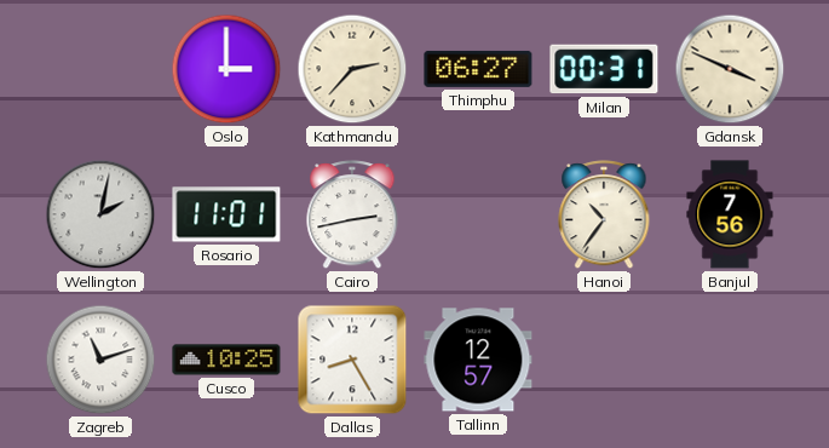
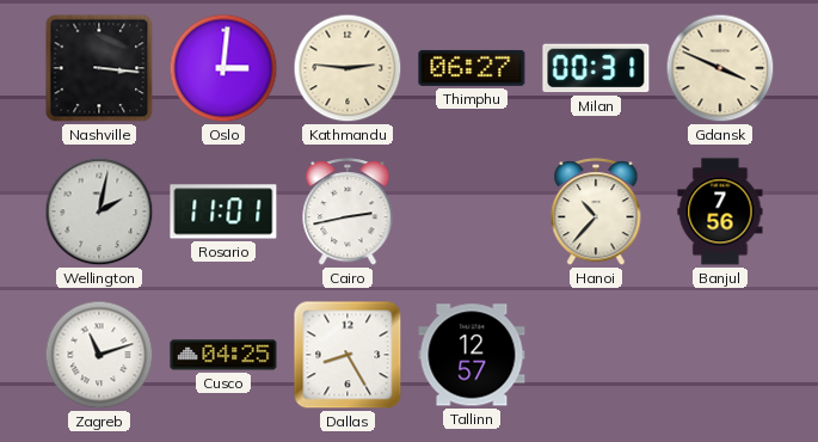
Nashville: none -> 3:16
Oslo: 3:00 -> 3:01
Kathmandu: 2:37 -> 2:46
Hanoi: 10:36 -> 10:37
Cusco: 10:25 -> 04:25
